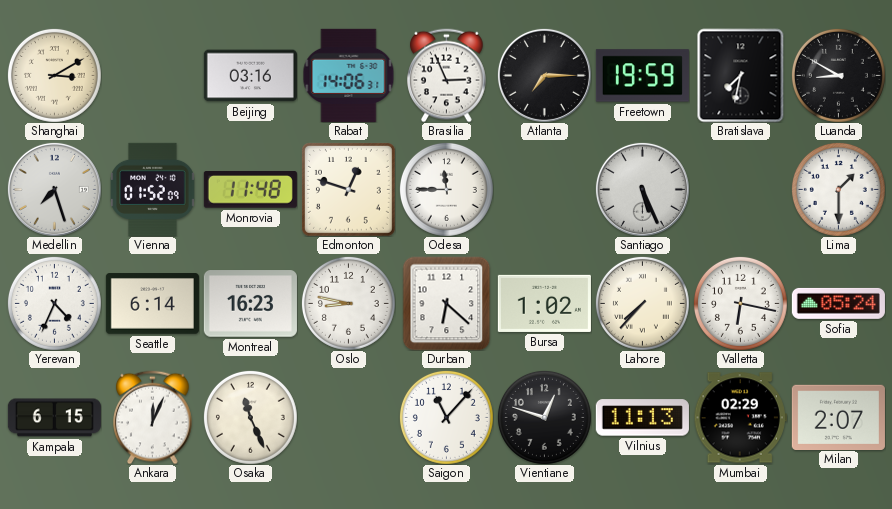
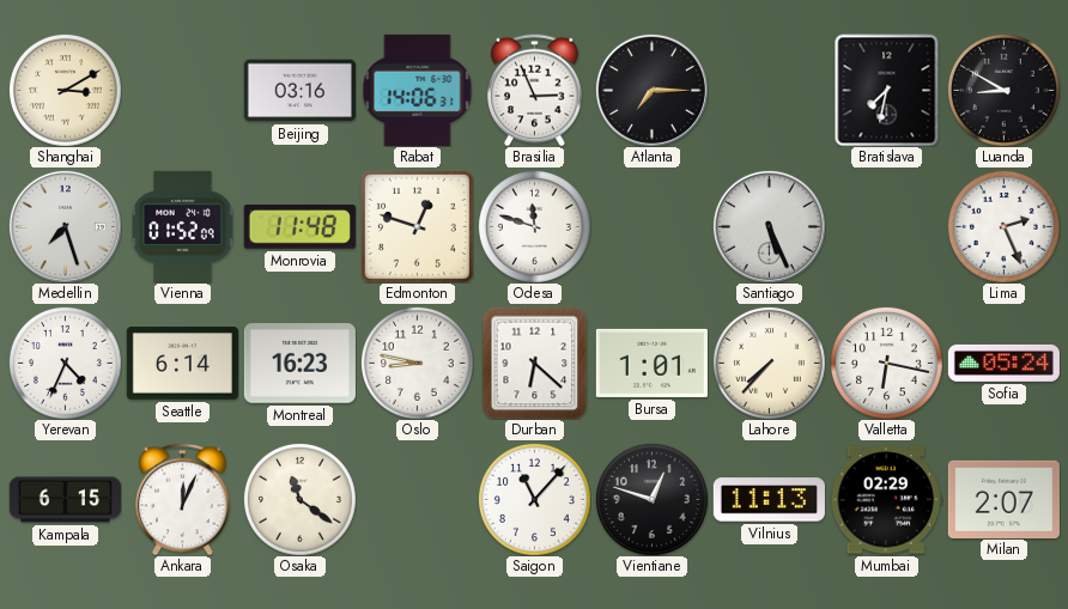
Freetown: 19:59 -> none
Odesa: 11:45 -> 11:48
Lima: 1:30 -> 2:26
Bursa: 1:02 -> 1:01
Osaka: 11:26 -> 11:21
